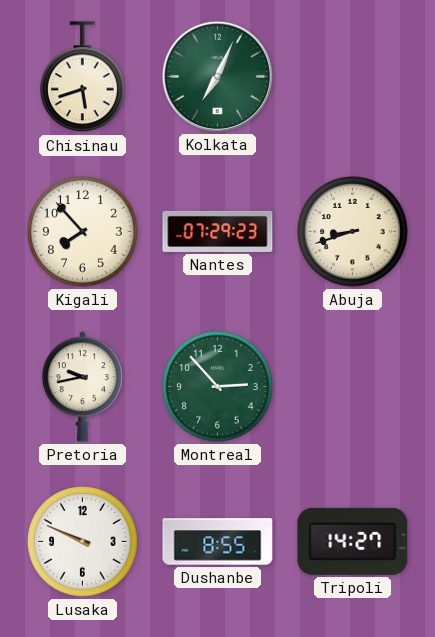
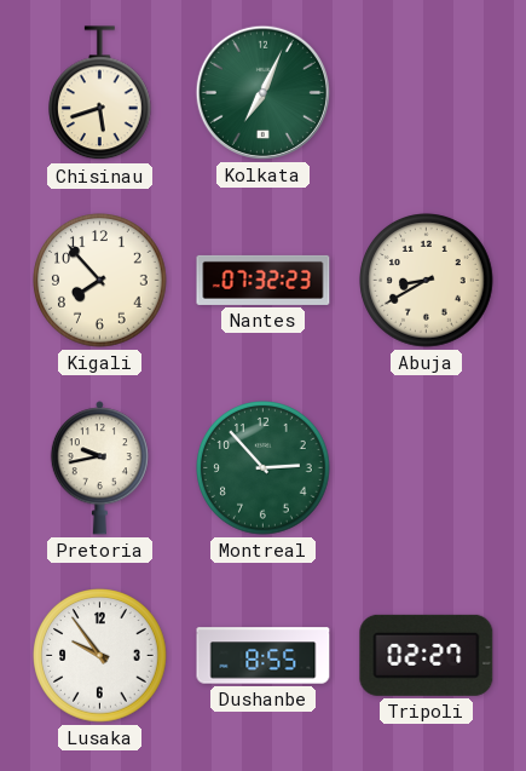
Nantes: 07:29 -> 07:32
Abuja: 8:42 -> 8:40
Lusaka: 9:49 -> 9:54
Tripoli: 14:27 -> 02:27
